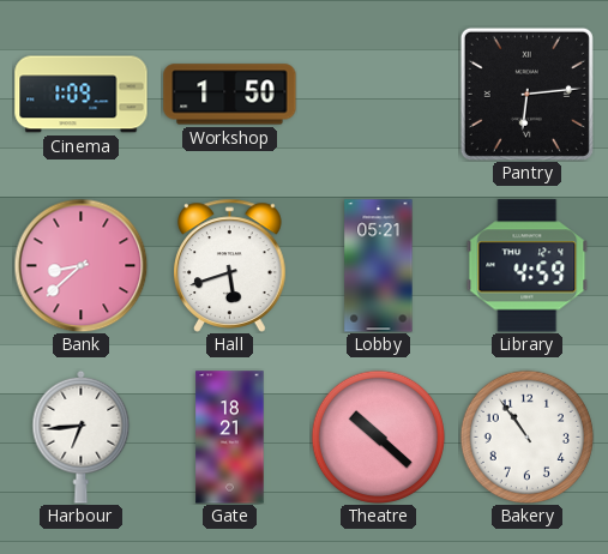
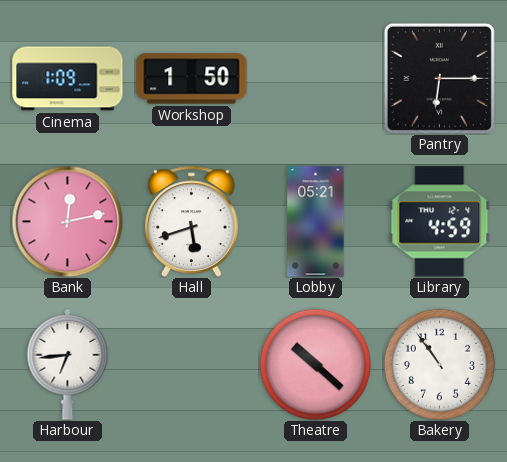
Pantry: 6:14 -> 6:15
Bank: 8:38 -> 12:13
Gate: 18:21 -> none
